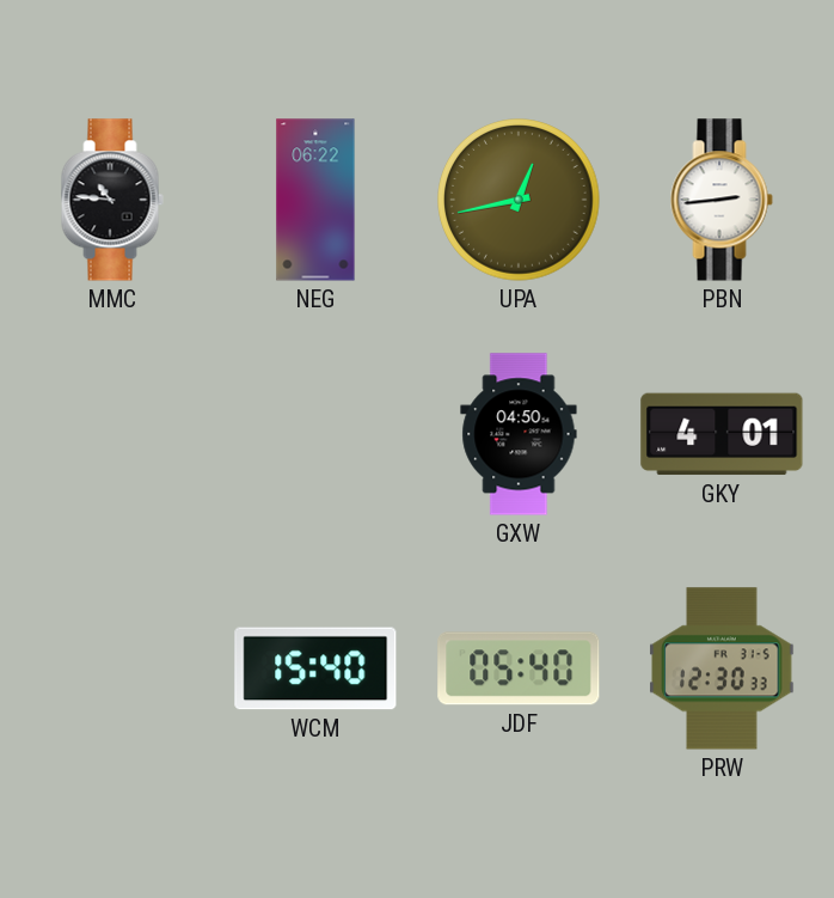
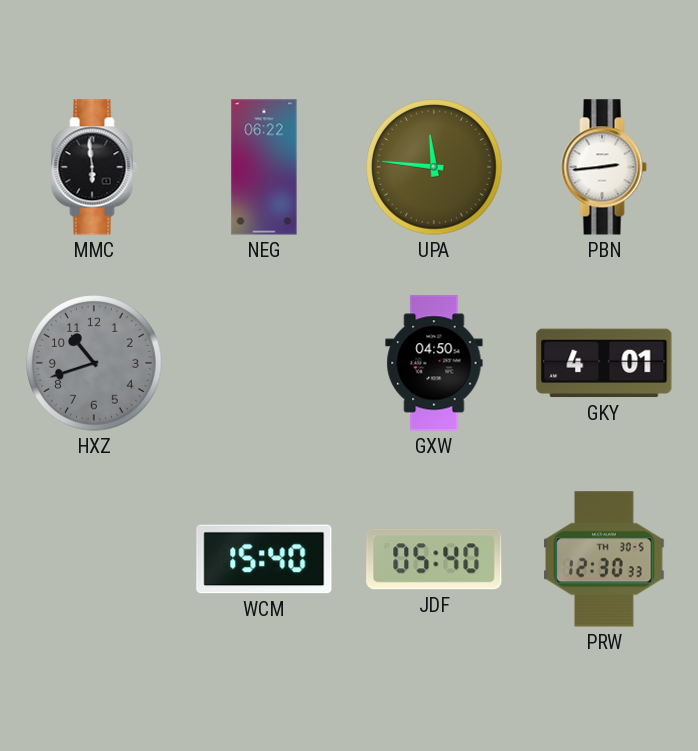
MMC: 10:46 -> 5:59
UPA: 12:43 -> 11:46
HXZ: none -> 10:42
PRW date: FR 31-5 -> TH 30-5
